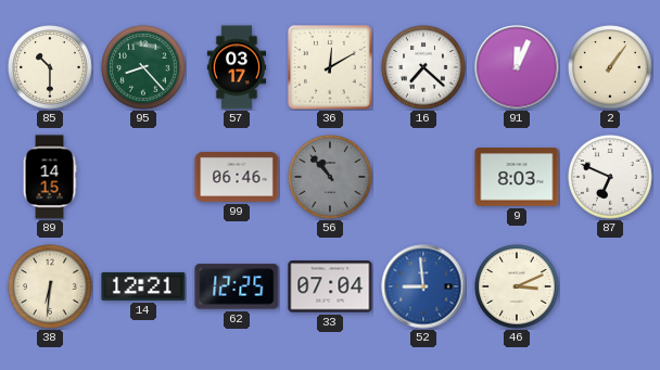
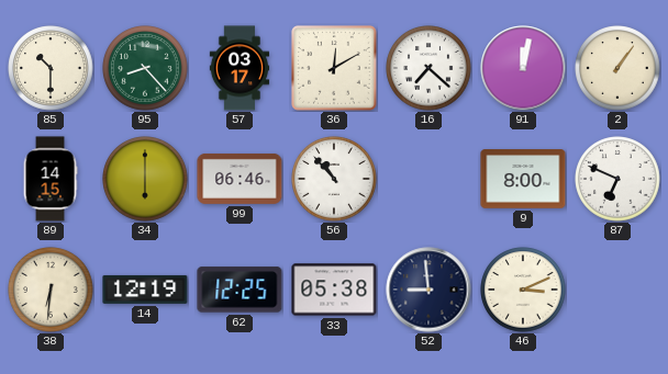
91: 12:04 -> 12:02
34: none -> 6:00
56 dial: grey -> white
9: 8:03 -> 8:00
14: 12:21 -> 12:19
33: 07:04 -> 05:38
52 dial: blue -> navy
